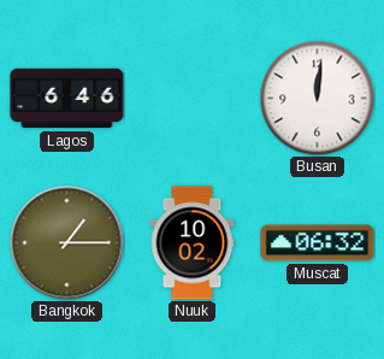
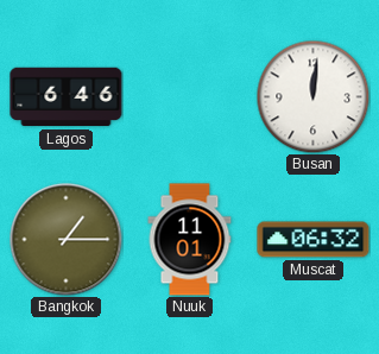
Nuuk: 10:02 -> 11:01
